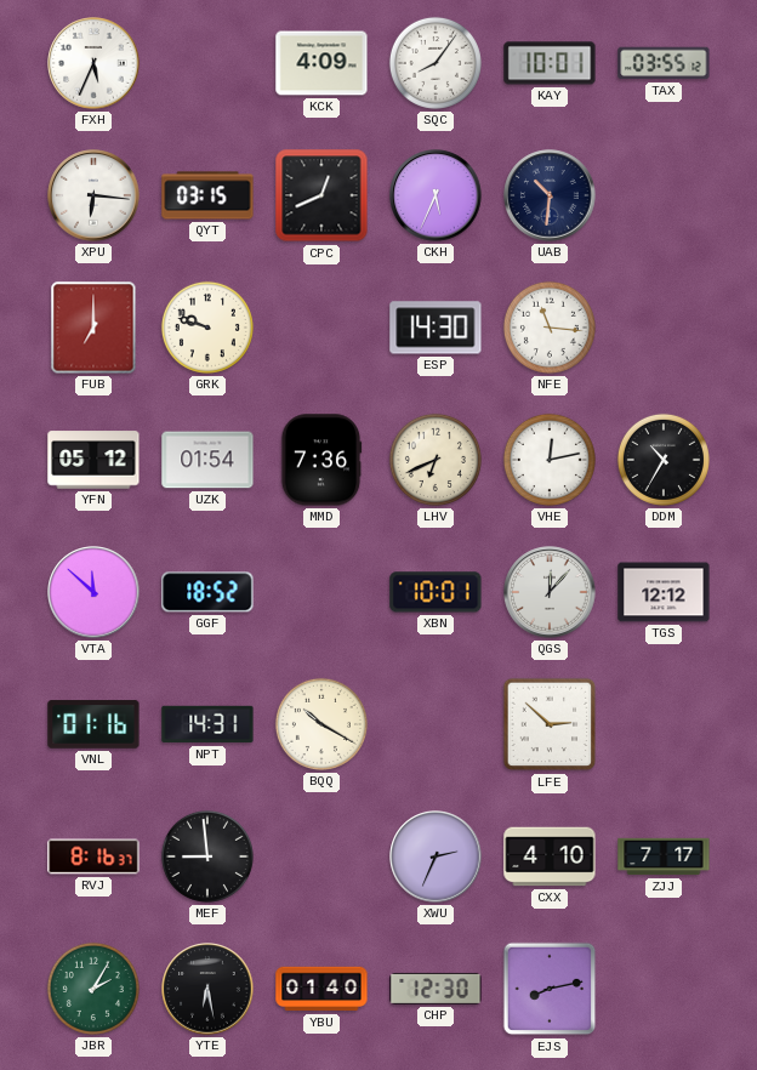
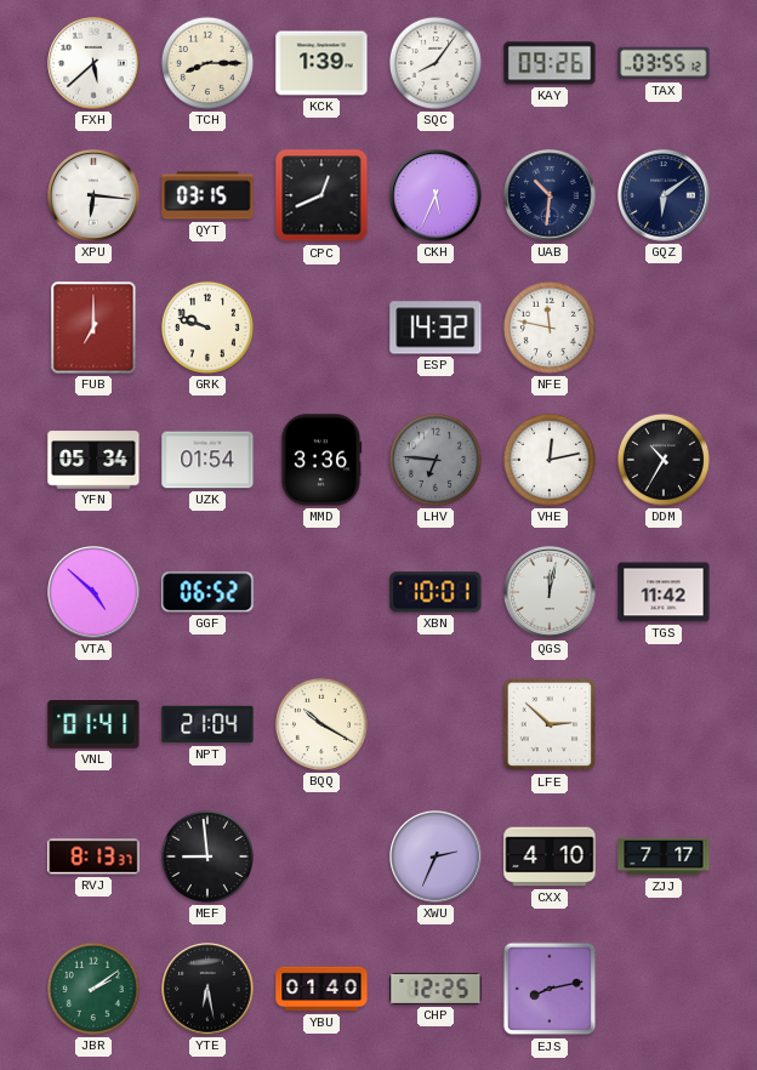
FXH: 5:34 -> 5:38
TCH: none -> 8:15
KCK: 4:09 -> 1:39
KAY: 10:01 -> 09:26
GQZ: none -> 6:09
ESP: 14:30 -> 14:32
NFE: 11:16 -> 11:47
YFN: 05:12 -> 05:34
MMD: 7:36 -> 3:36
LHV: 6:41 -> 6:46
LHV dial: cream -> grey
VTA: 11:52 -> 4:52
GGF: 18:52 -> 06:52
QGS: 12:07 -> 12:02
TGS: 12:12 -> 11:42
VNL: 01:16 -> 01:41
NPT: 14:31 -> 21:04
RVJ: 8:16 -> 8:13
JBR: 2:05 -> 2:09
CHP: 12:30 -> 12:25
